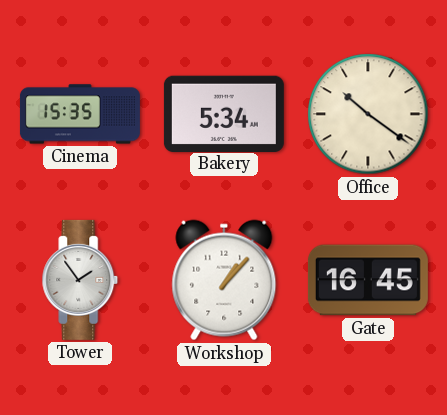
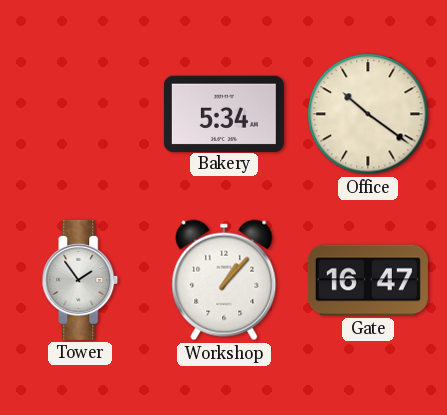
Cinema: 15:35 -> none
Gate: 16:45 -> 16:47
